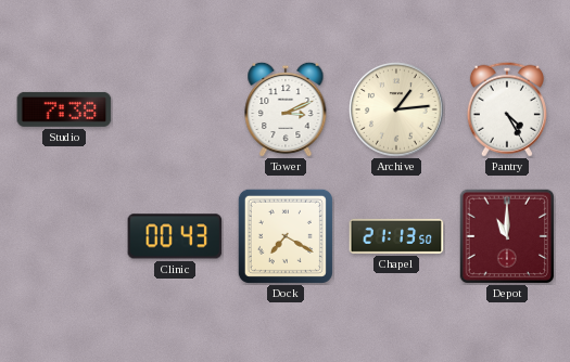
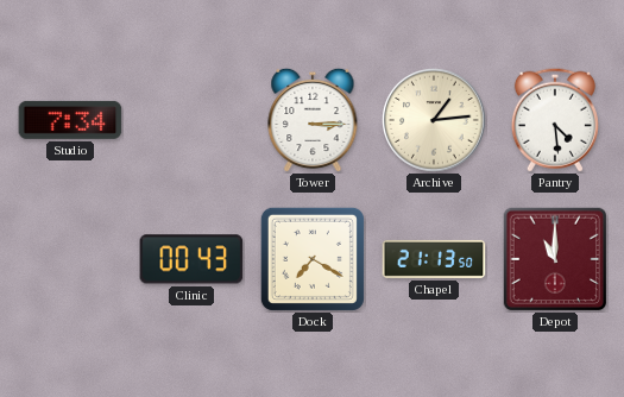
Studio: 7:38 -> 7:34
Tower: 3:11 -> 3:15
Pantry: 4:25 -> 4:29
